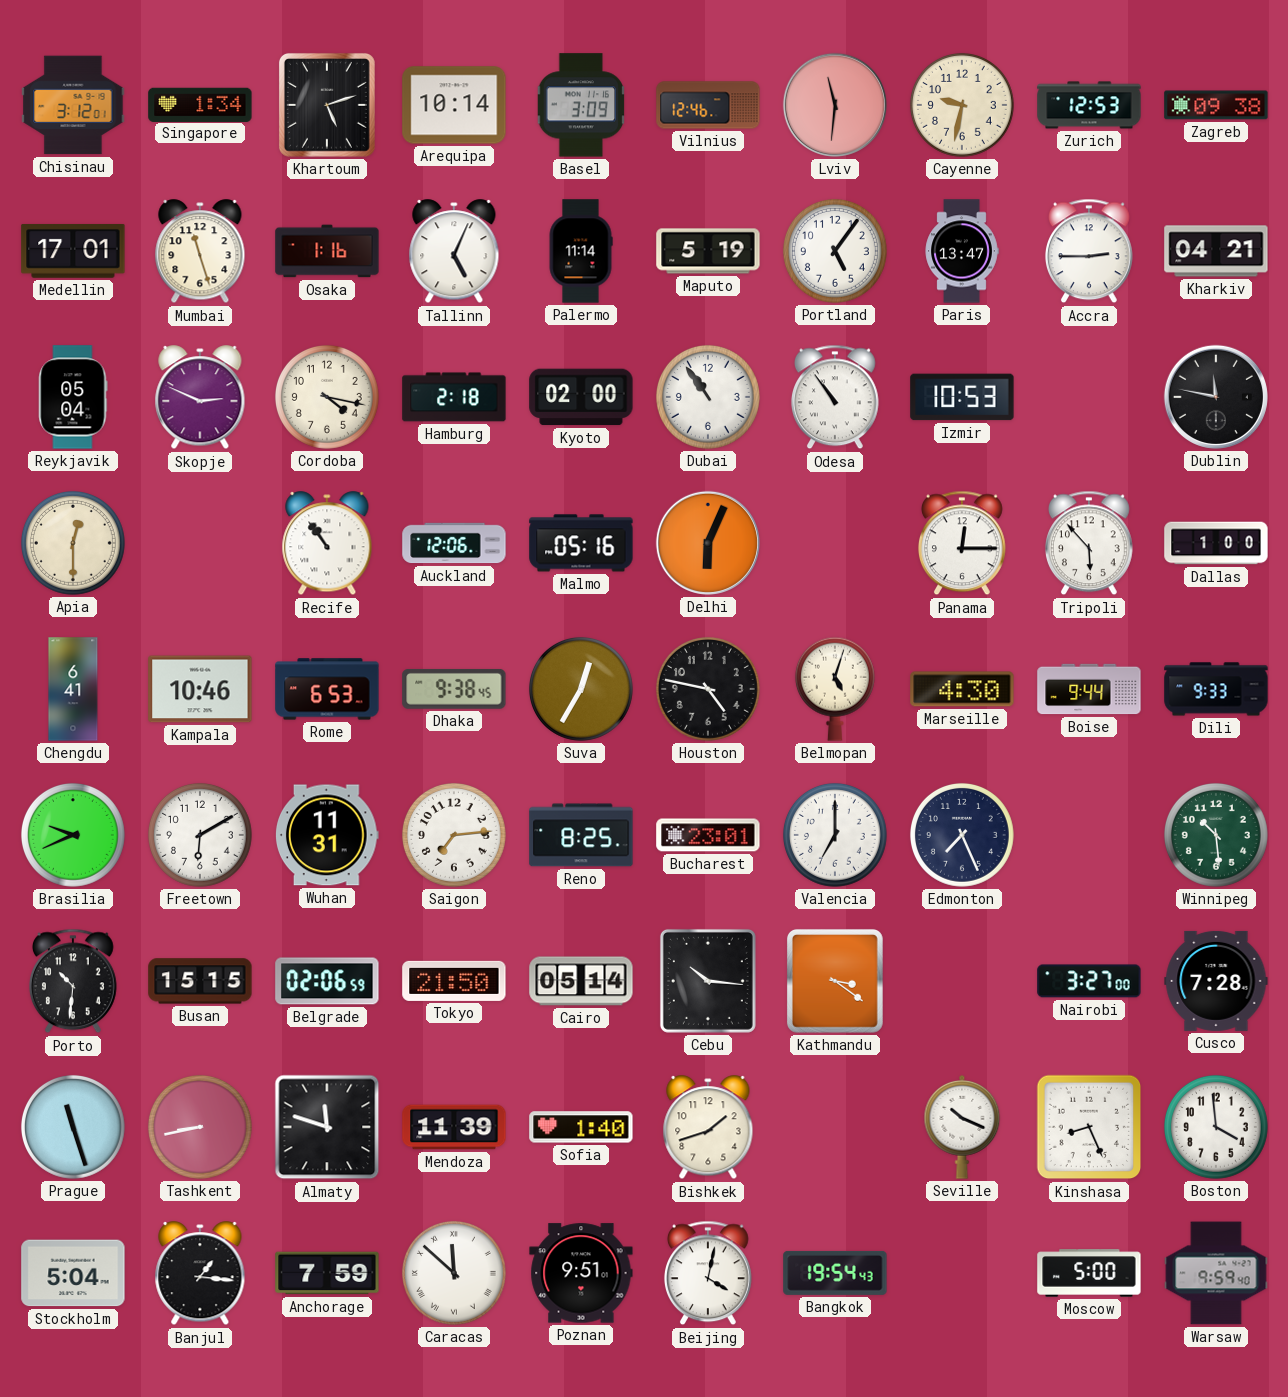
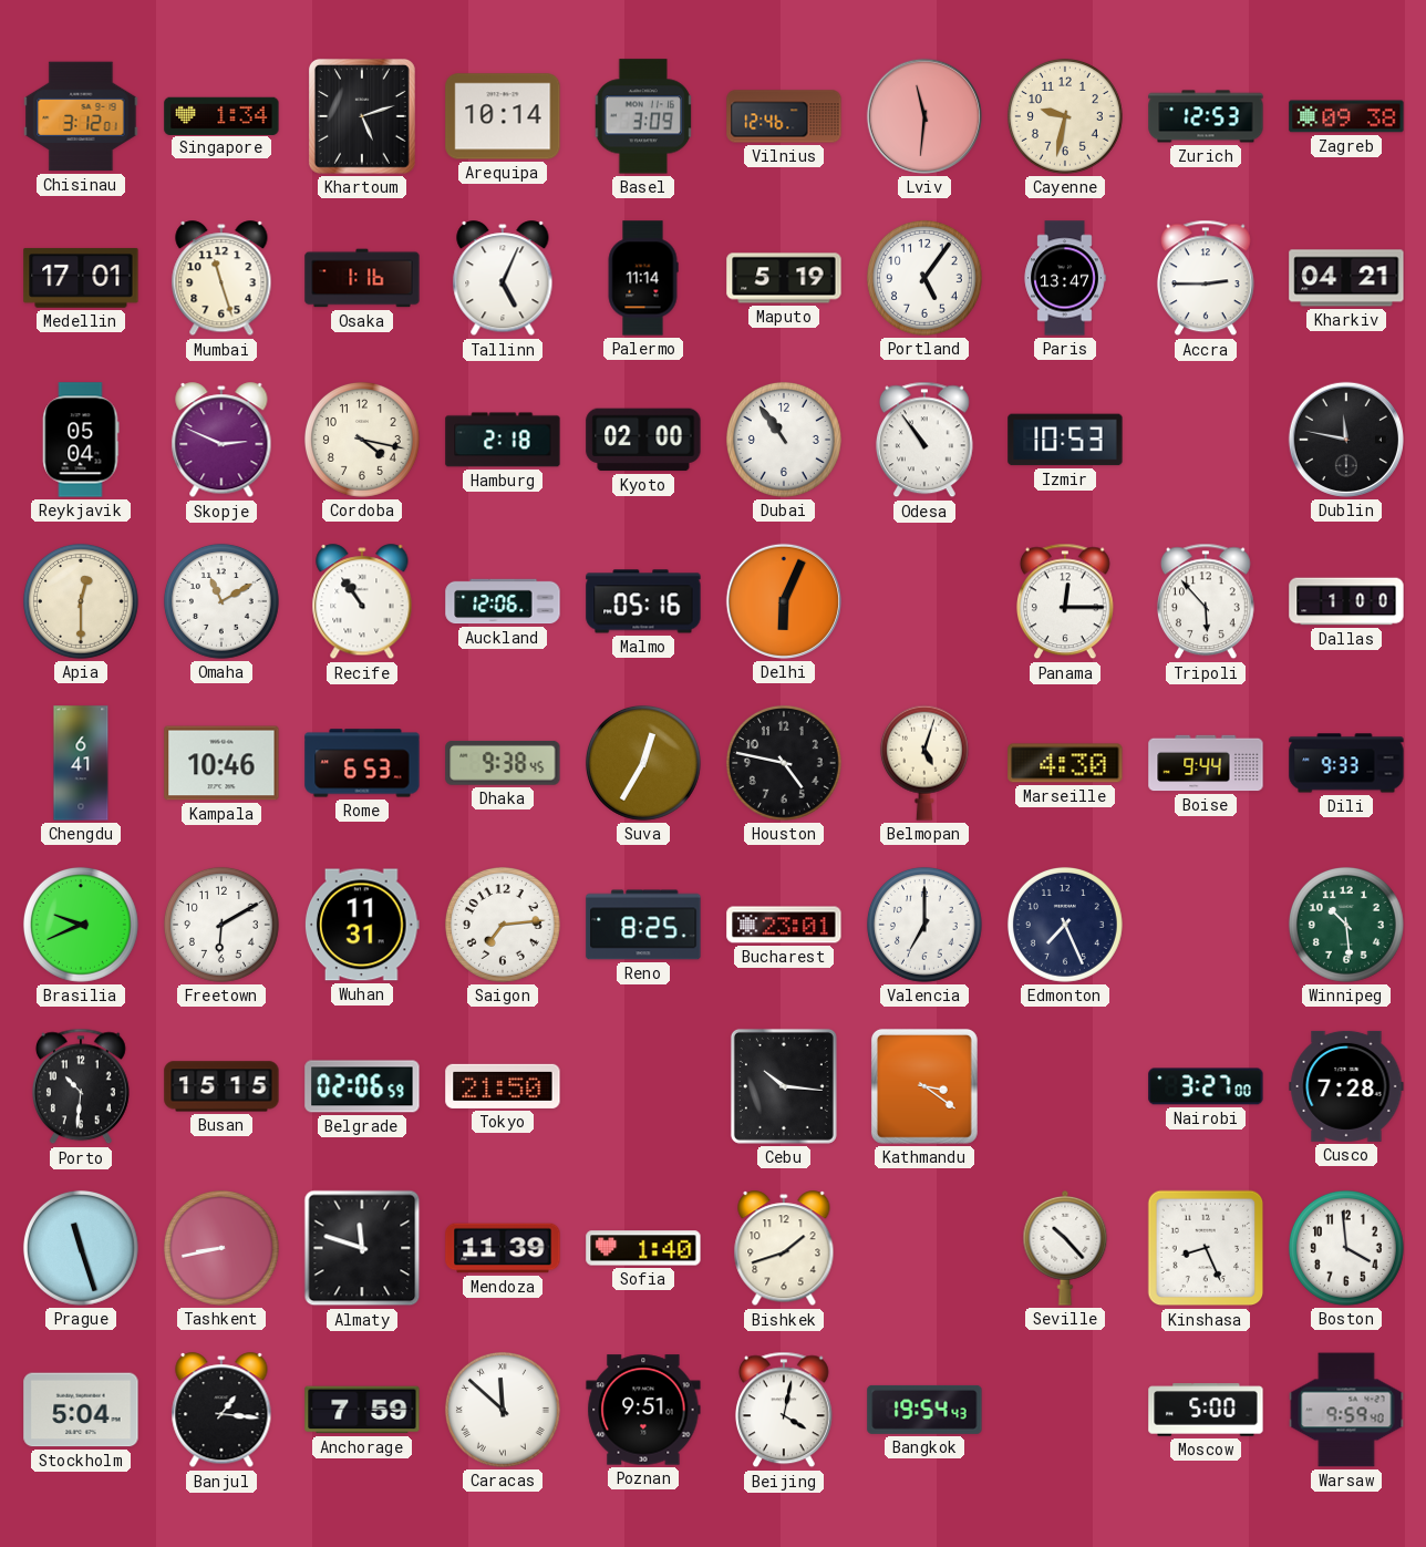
Omaha: none -> 11:10
Cairo: 05:14 -> none
Seville: 10:19 -> 10:23
